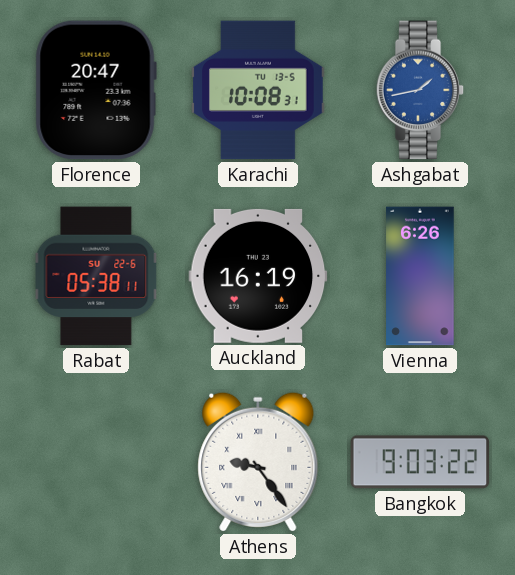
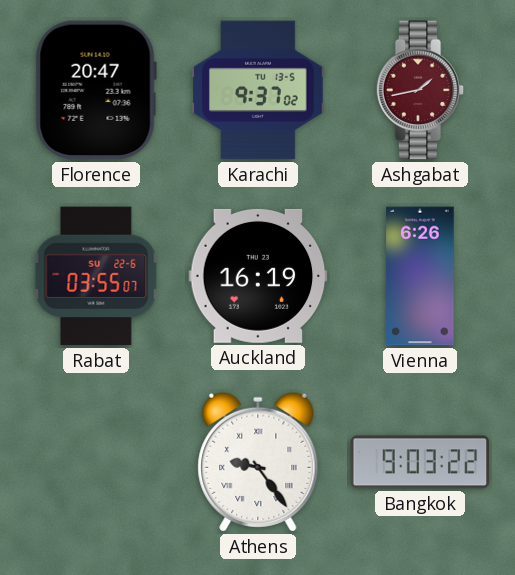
Karachi: 10:08 -> 9:37
Ashgabat dial: blue -> burgundy
Rabat: 05:38 -> 03:55
